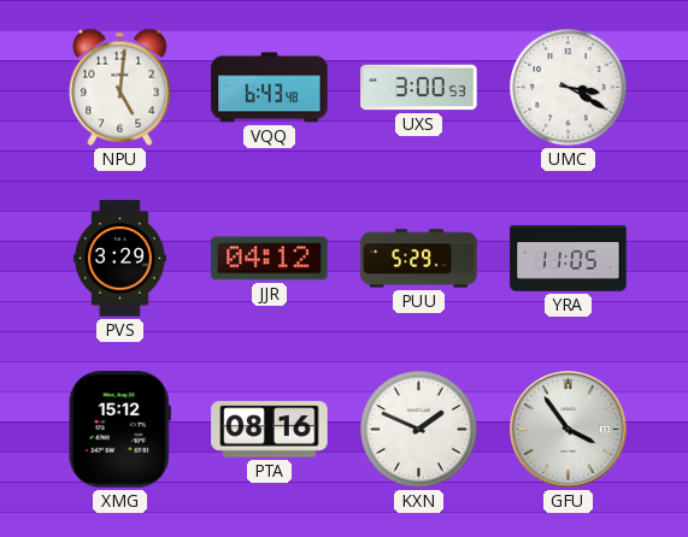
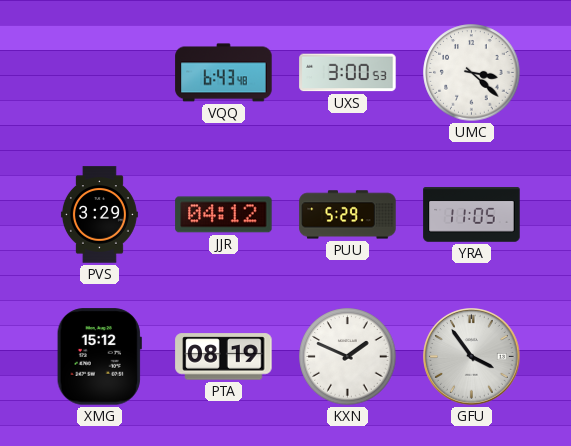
NPU: 5:01 -> none
UMC: 3:20 -> 3:22
PTA: 08:16 -> 08:19
